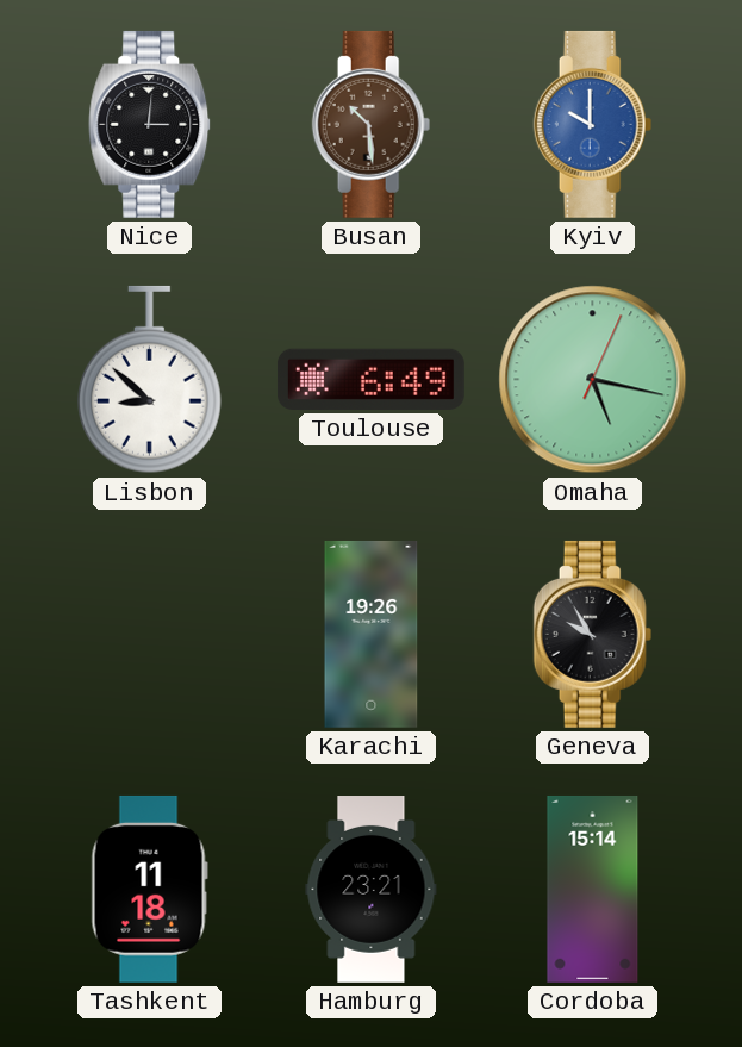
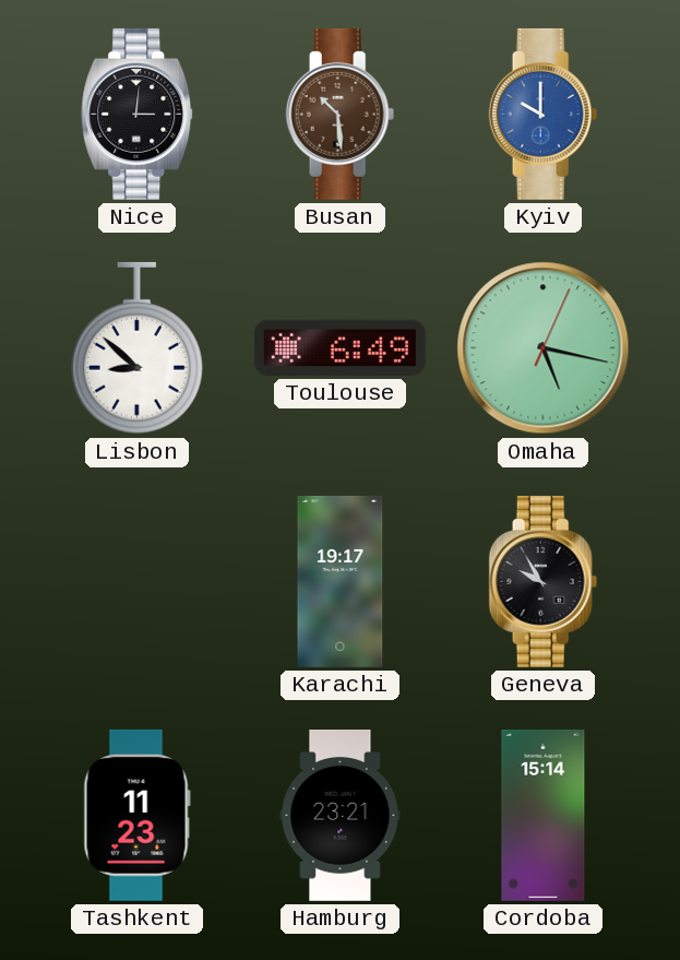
Karachi: 19:26 -> 19:17
Tashkent: 11:18 -> 11:23
